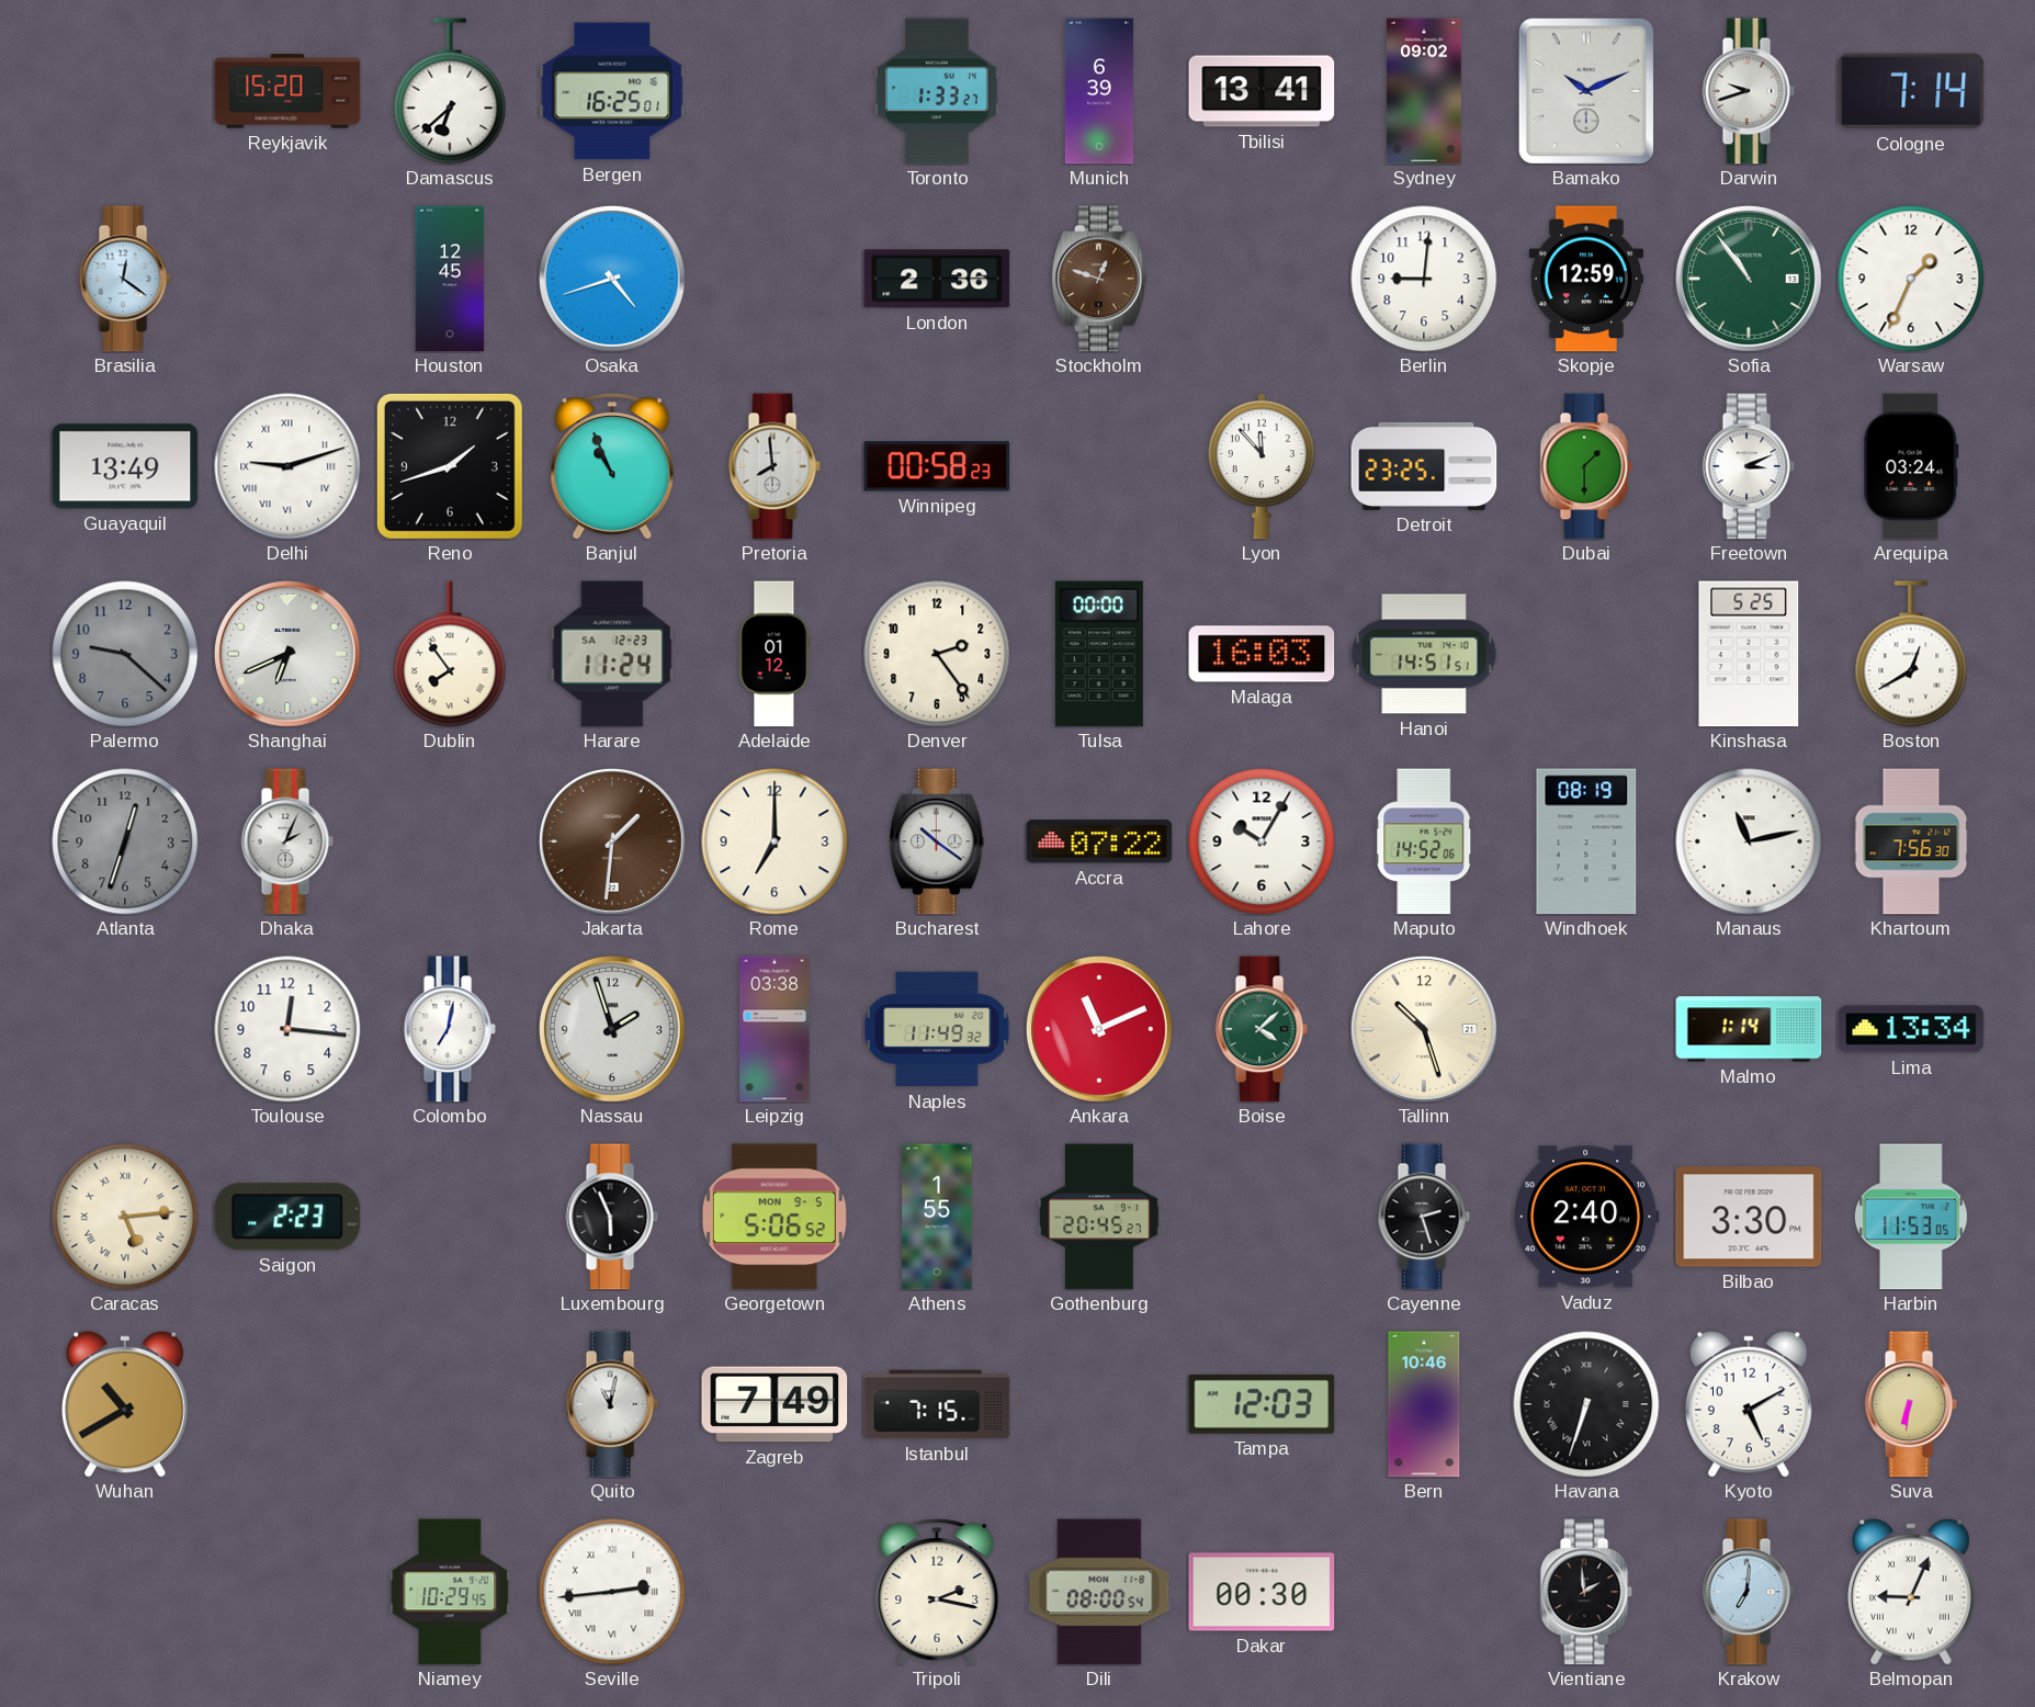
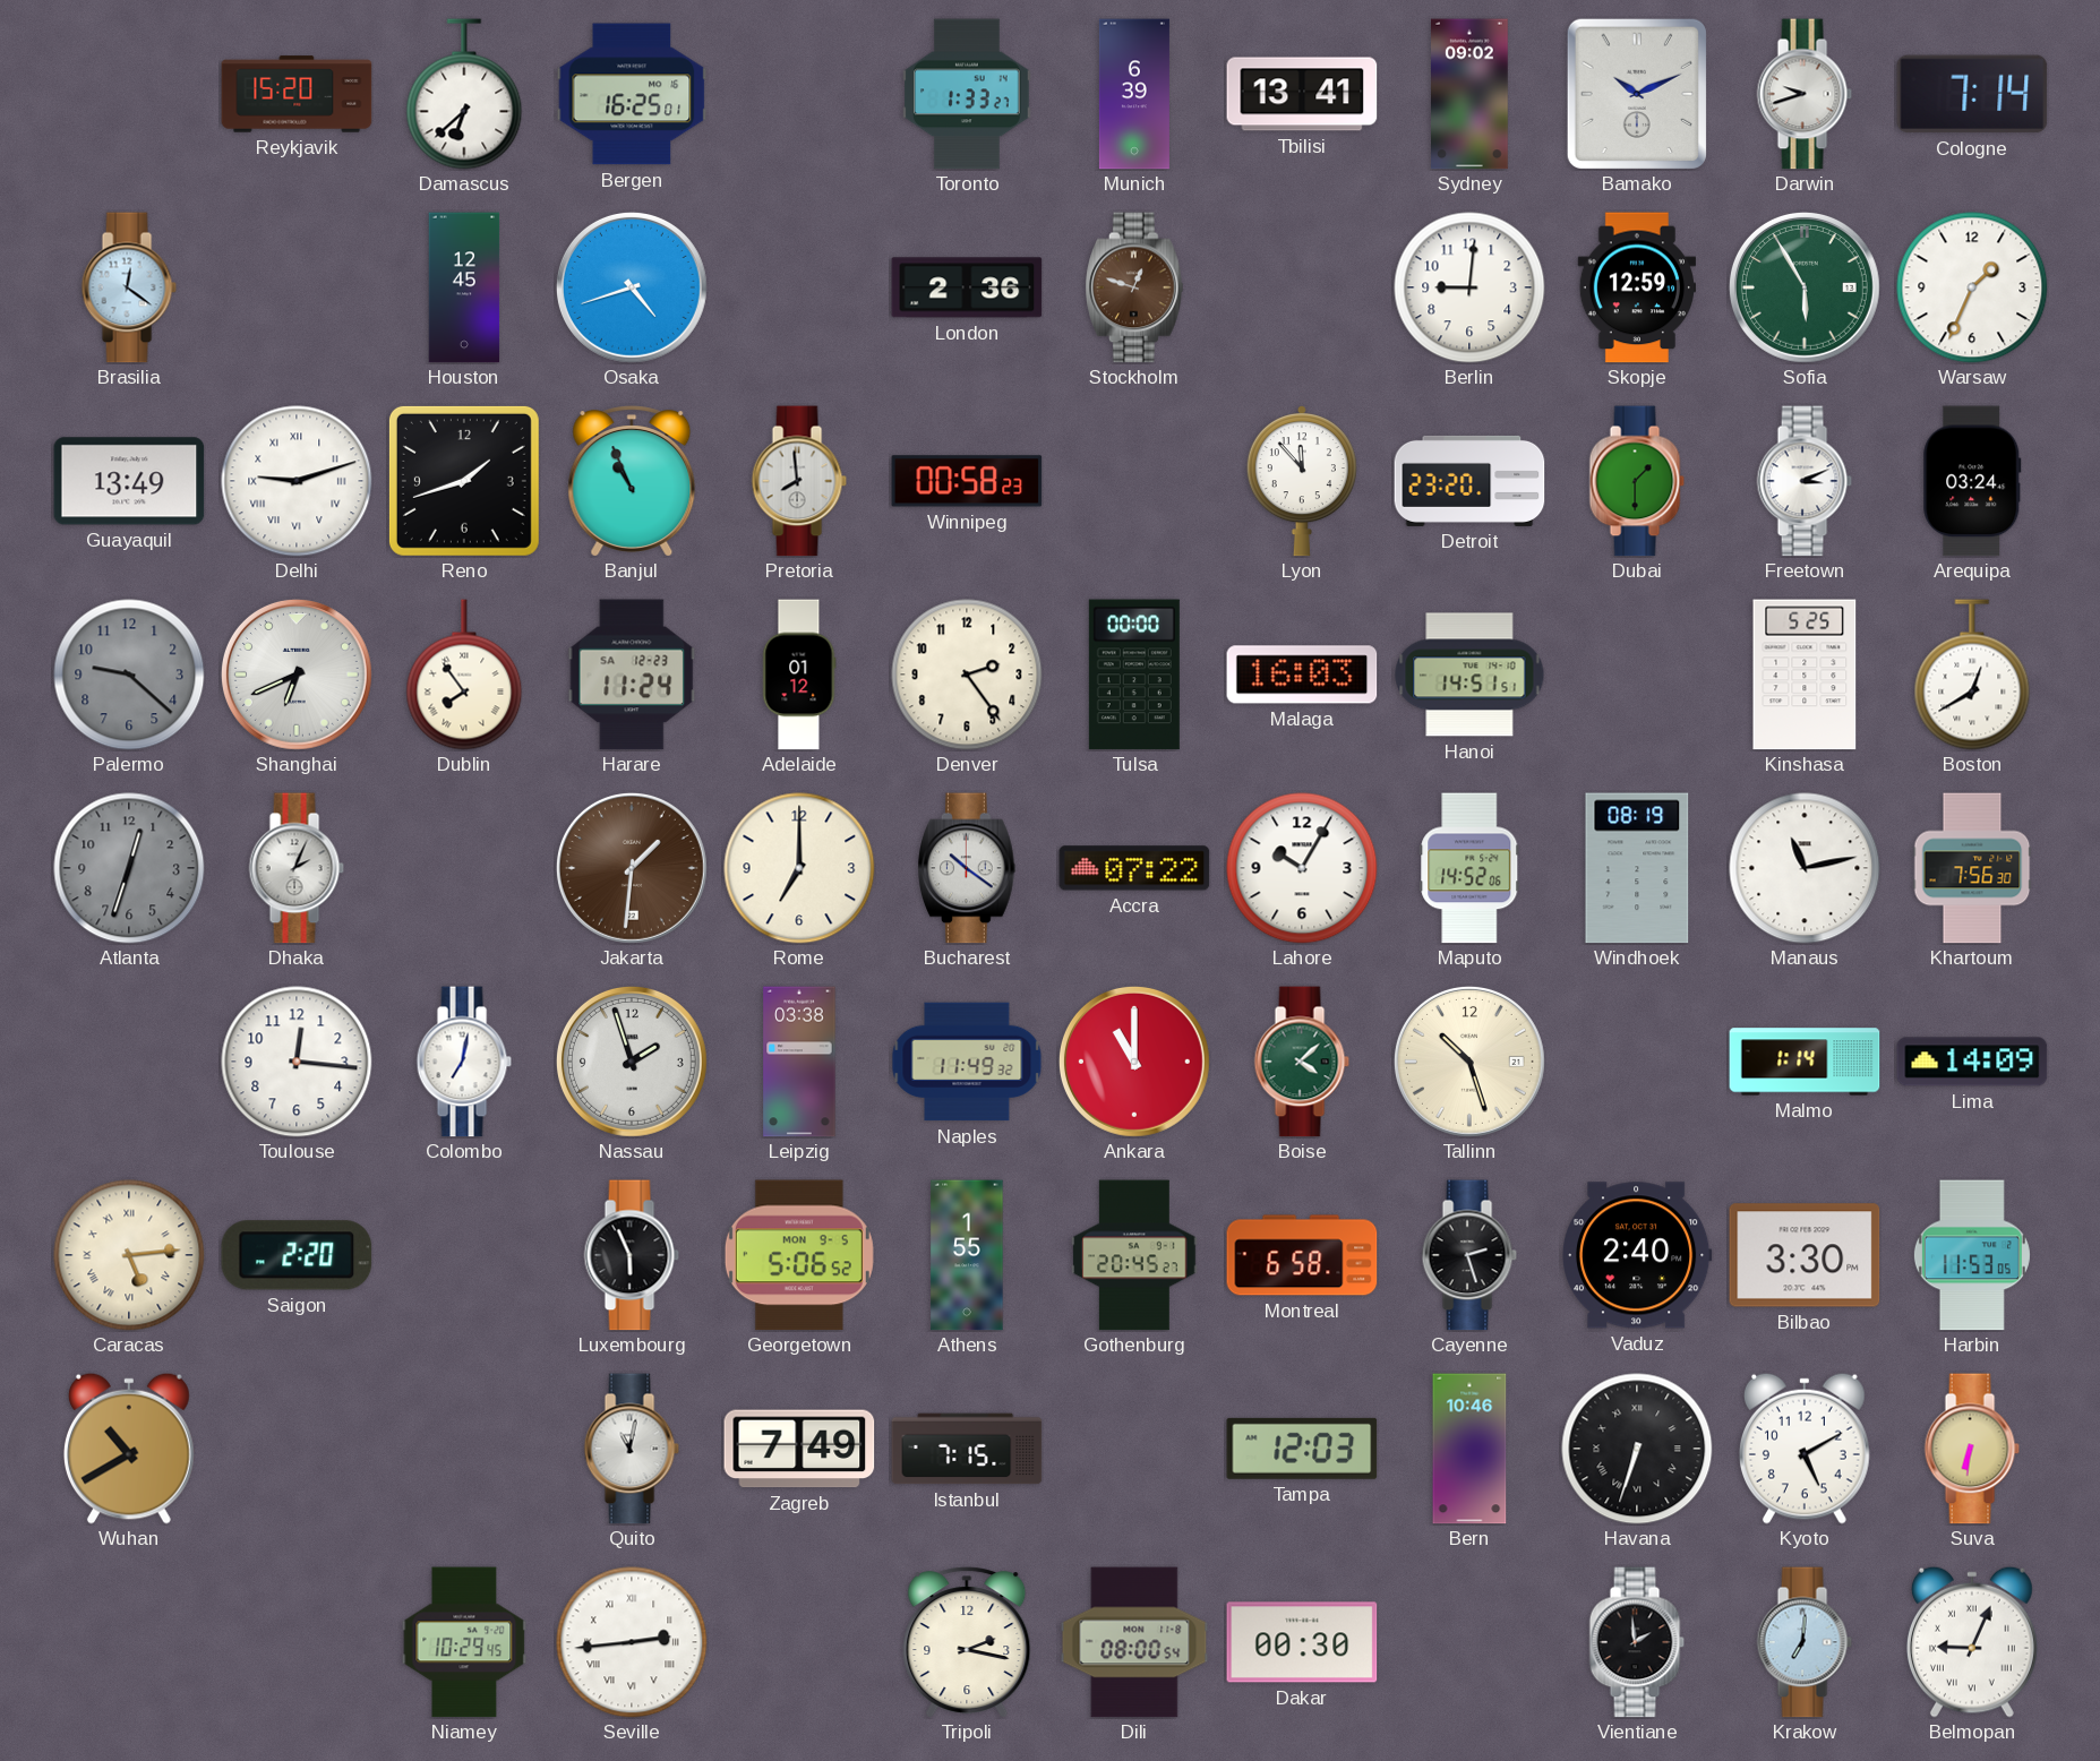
Sofia: 10:54 -> 5:55
Detroit: 23:25 -> 23:20
Ankara: 11:11 -> 11:00
Lima: 13:34 -> 14:09
Saigon: 2:23 -> 2:20
Montreal: none -> 6:58
